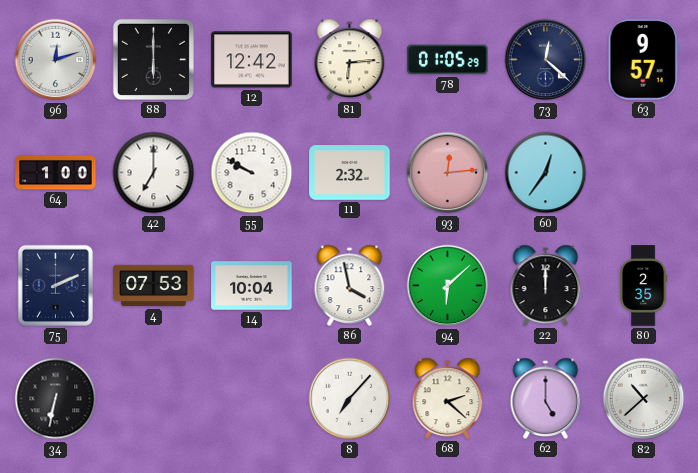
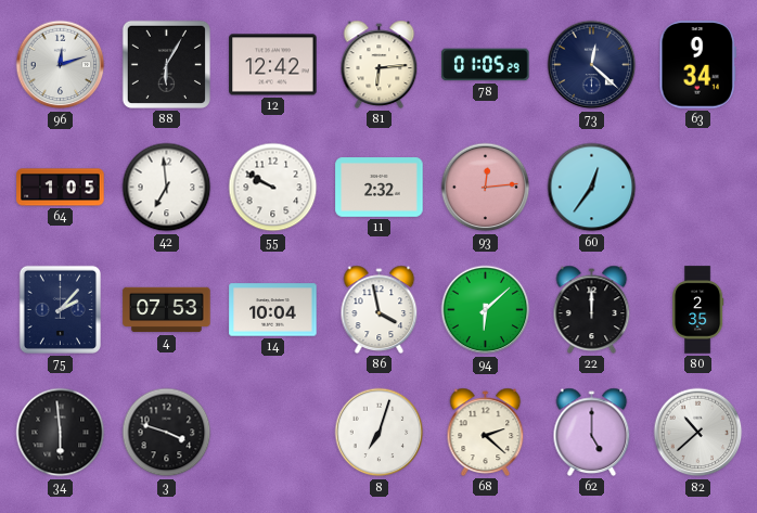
88: 6:00 -> 6:05
63: 9:57 -> 9:34
64: 1:00 -> 1:05
42: 7:00 -> 6:59
75: 2:11 -> 2:07
34: 6:32 -> 5:59
3: none -> 3:48
8: 7:07 -> 7:03
